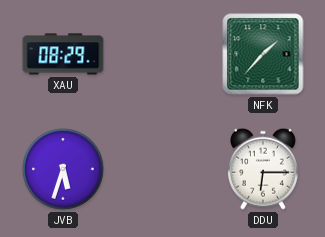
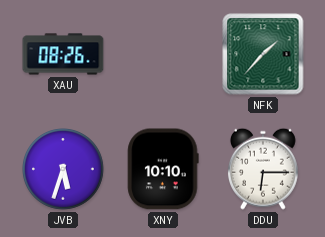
XAU: 08:29 -> 08:26
XNY: none -> 10:10
